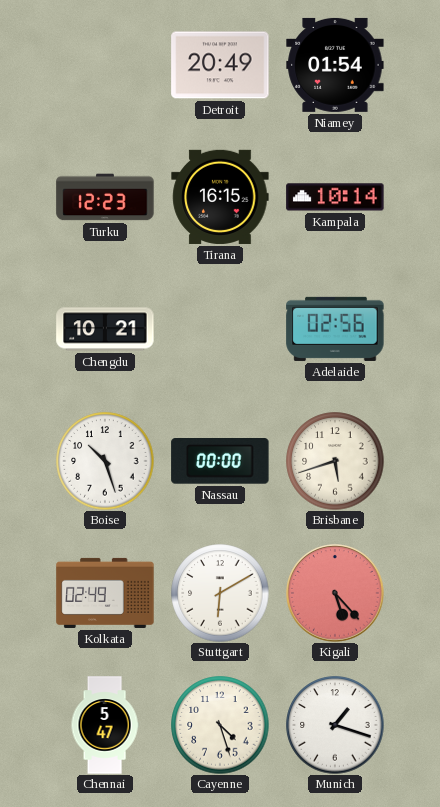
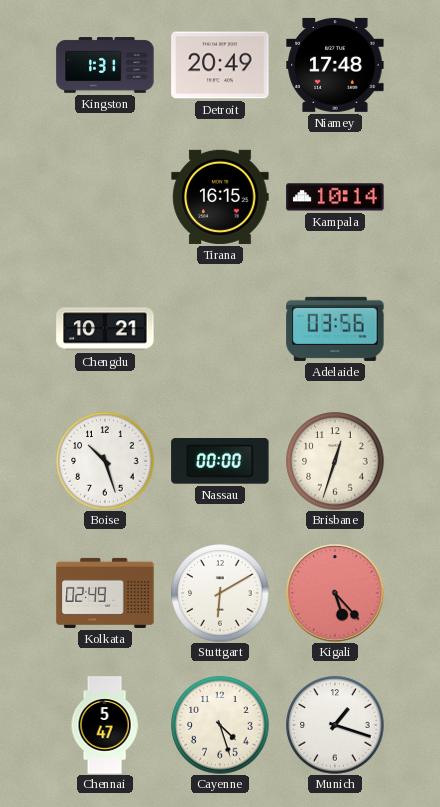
Kingston: none -> 1:31
Niamey: 01:54 -> 17:48
Turku: 12:23 -> none
Adelaide: 02:56 -> 03:56
Brisbane: 5:42 -> 12:33
